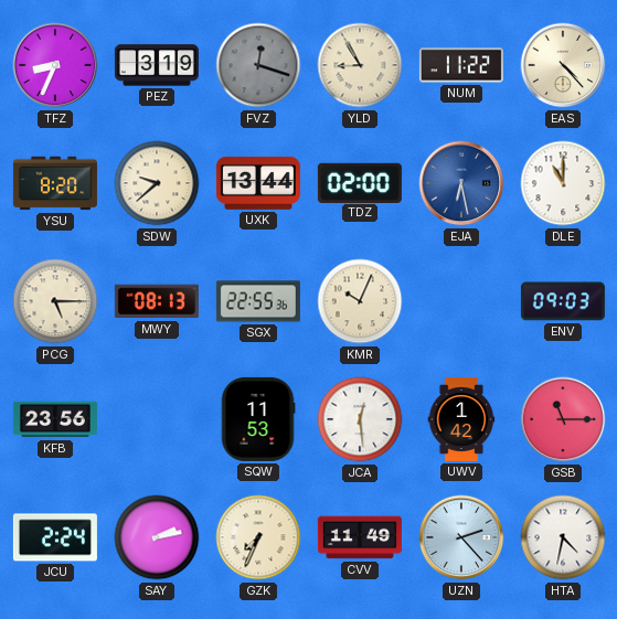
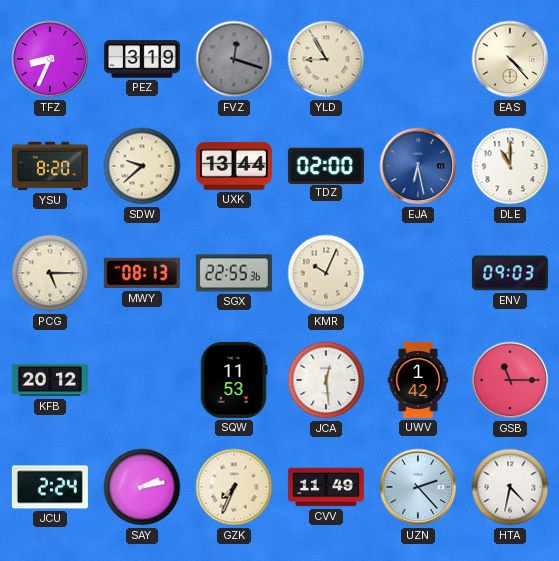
NUM: 11:22 -> none
KFB: 23:56 -> 20:12
